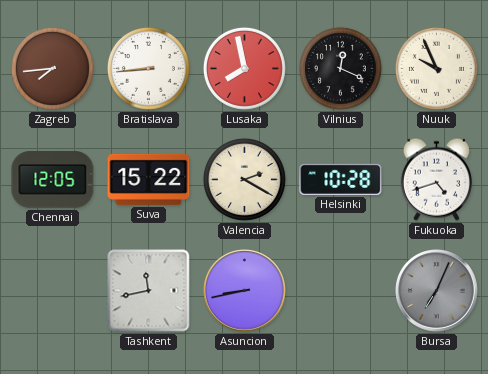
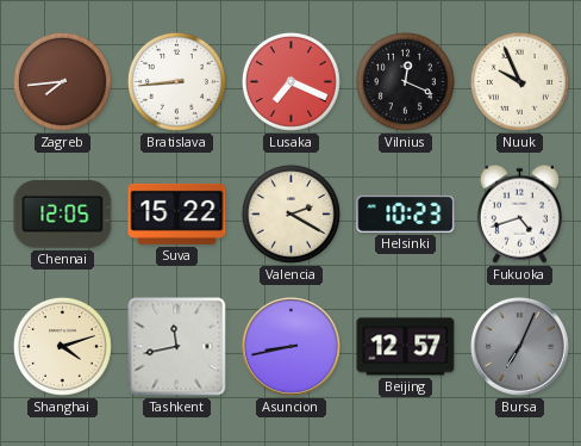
Lusaka: 7:58 -> 7:19
Helsinki: 10:28 -> 10:23
Shanghai: none -> 4:12
Beijing: none -> 12:57
